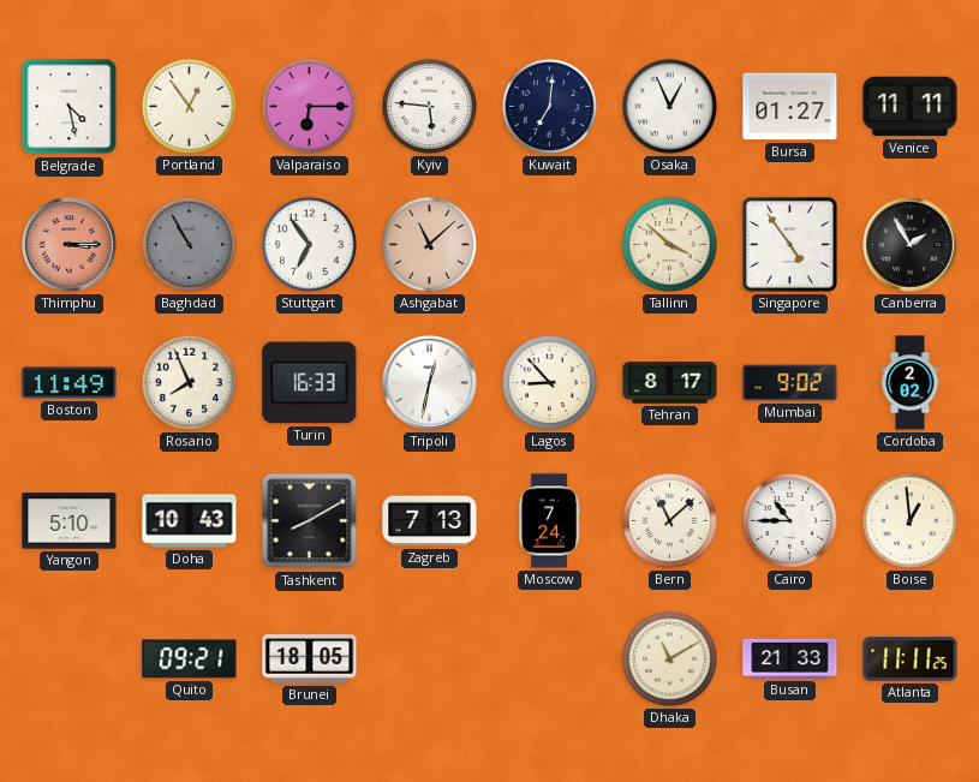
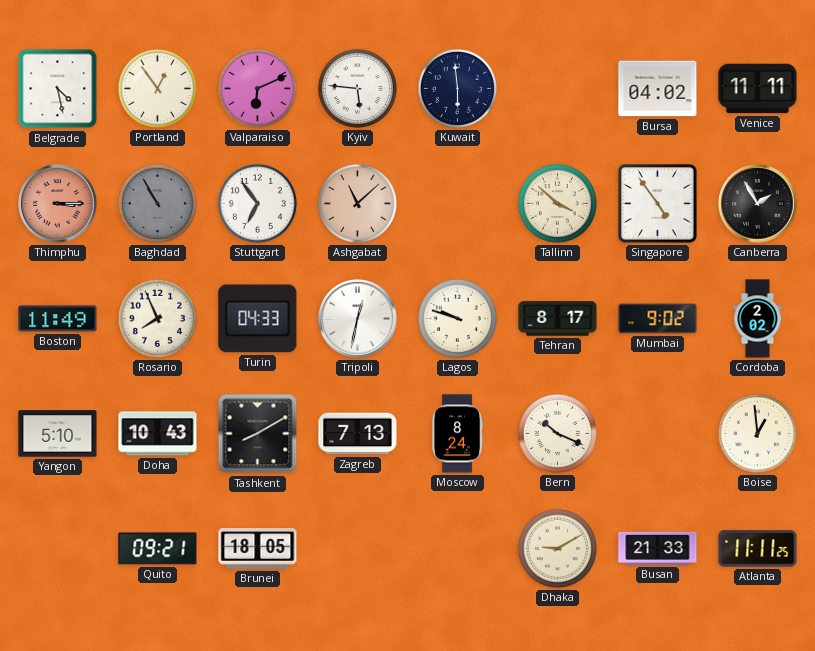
Valparaiso: 6:15 -> 6:11
Kuwait: 7:01 -> 5:59
Osaka: 12:56 -> none
Bursa: 01:27 -> 04:02
Turin: 16:33 -> 04:33
Lagos: 8:53 -> 9:48
Moscow: 7:24 -> 8:24
Bern: 11:08 -> 10:19
Cairo: 10:45 -> none
Dhaka: 11:10 -> 9:10
